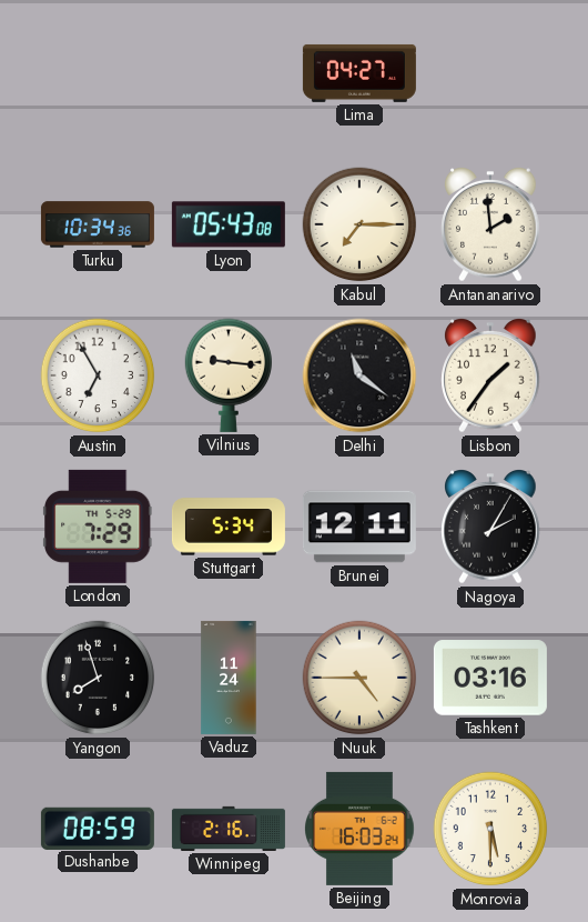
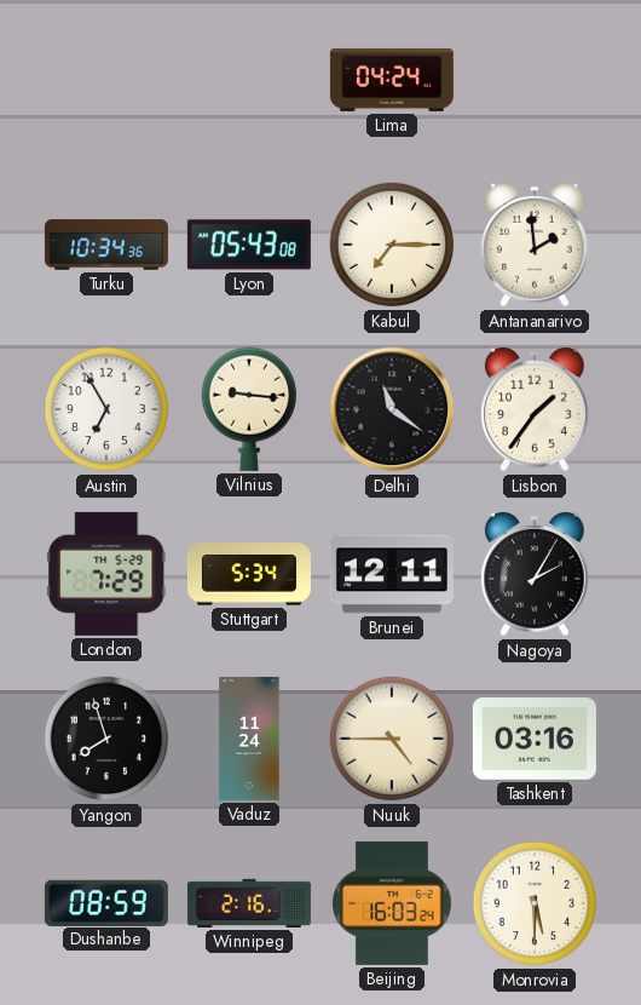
Lima: 04:27 -> 04:24
